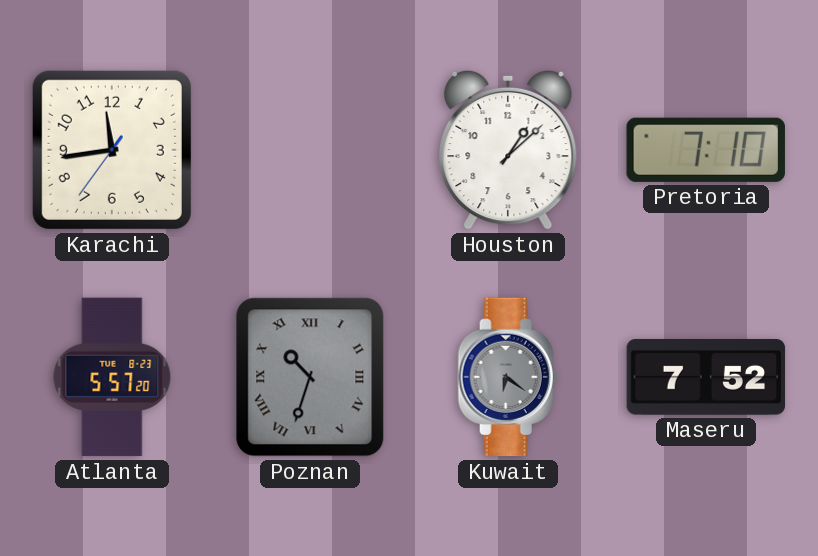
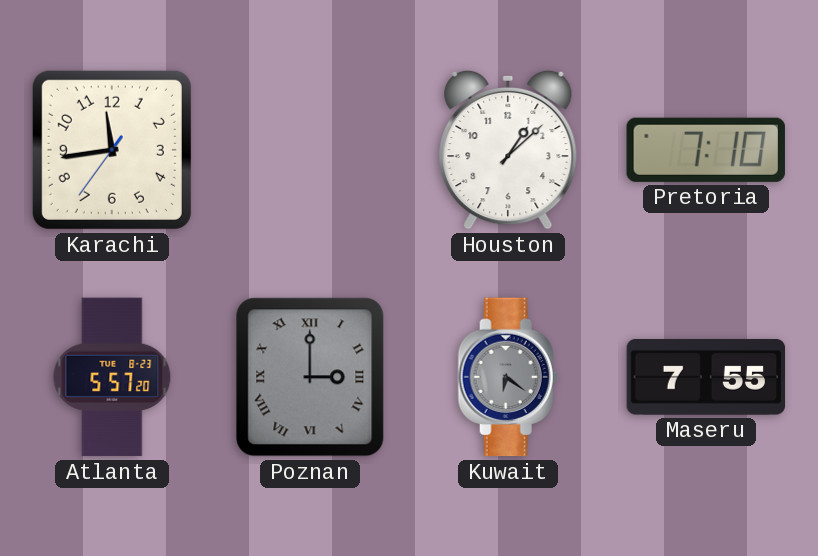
Poznan: 10:33 -> 3:00
Maseru: 7:52 -> 7:55
